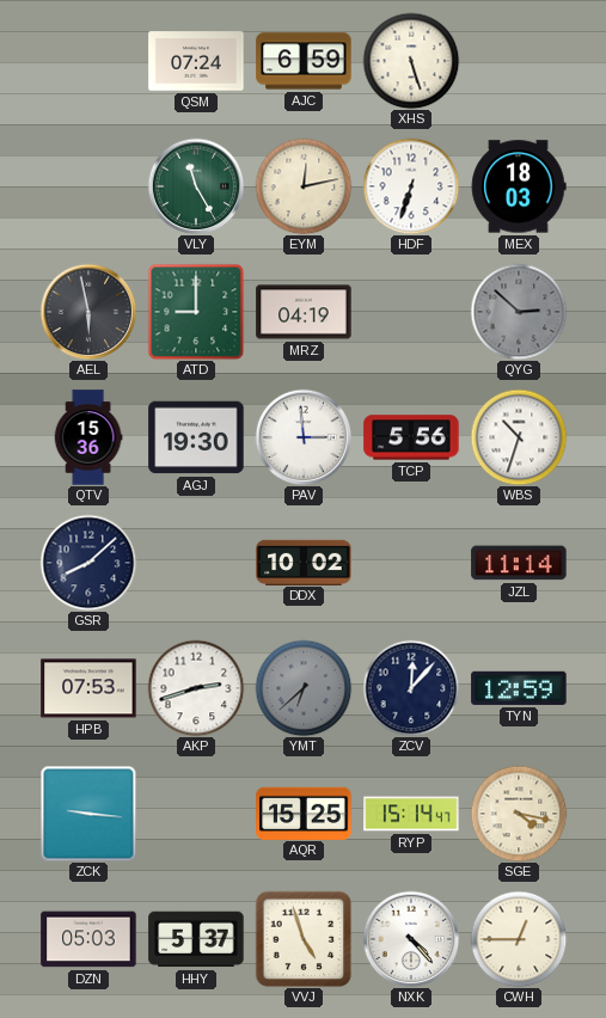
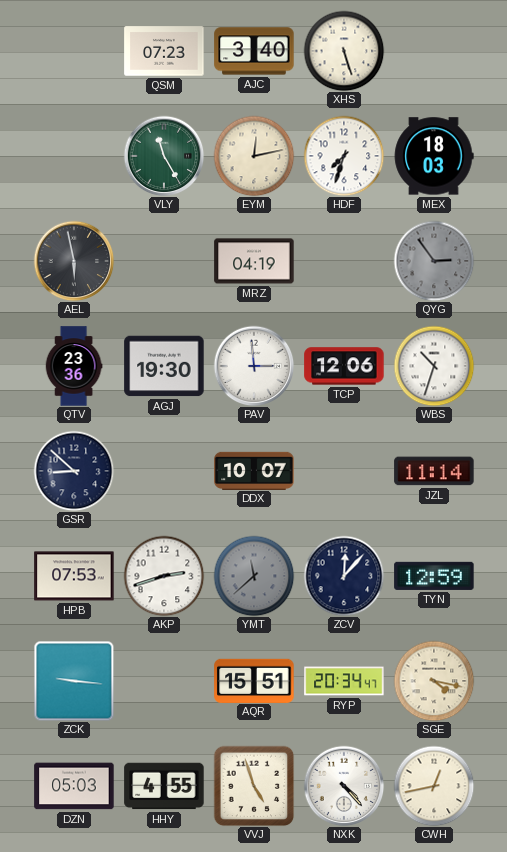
QSM: 07:24 -> 07:23
AJC: 6:59 -> 3:40
HDF: 6:33 -> 7:33
ATD: 9:00 -> none
QYG: 2:52 -> 2:54
QTV: 15:36 -> 23:36
TCP: 5:56 -> 12:06
GSR: 8:08 -> 8:52
DDX: 10:02 -> 10:07
YMT: 6:38 -> 11:38
AQR: 15:25 -> 15:51
RYP: 15:14 -> 20:34
HHY: 5:37 -> 4:55
CWH: 12:45 -> 12:43
